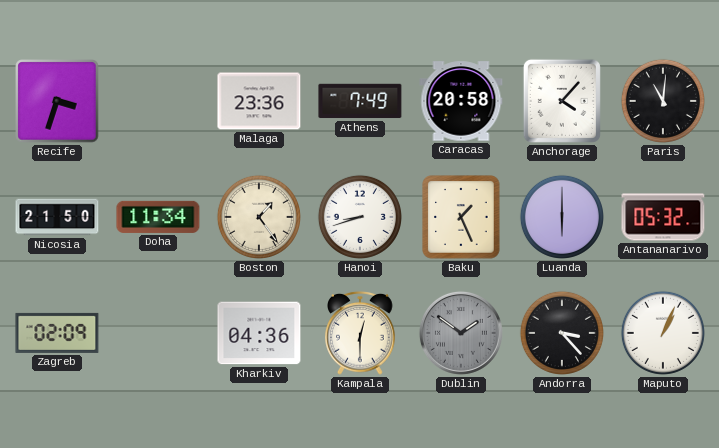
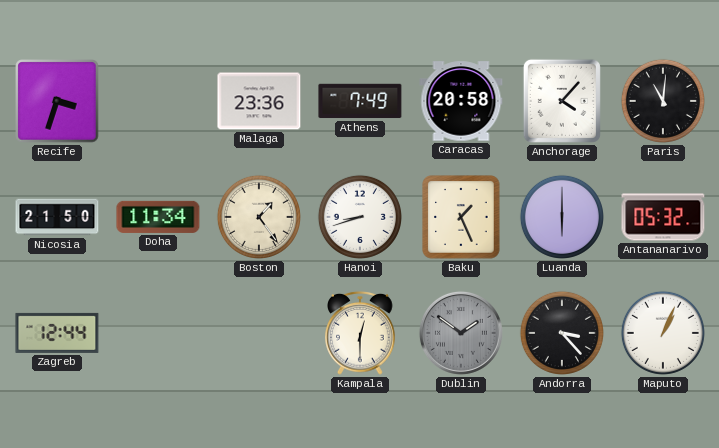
Zagreb: 02:09 -> 12:44
Kharkiv: 04:36 -> none
